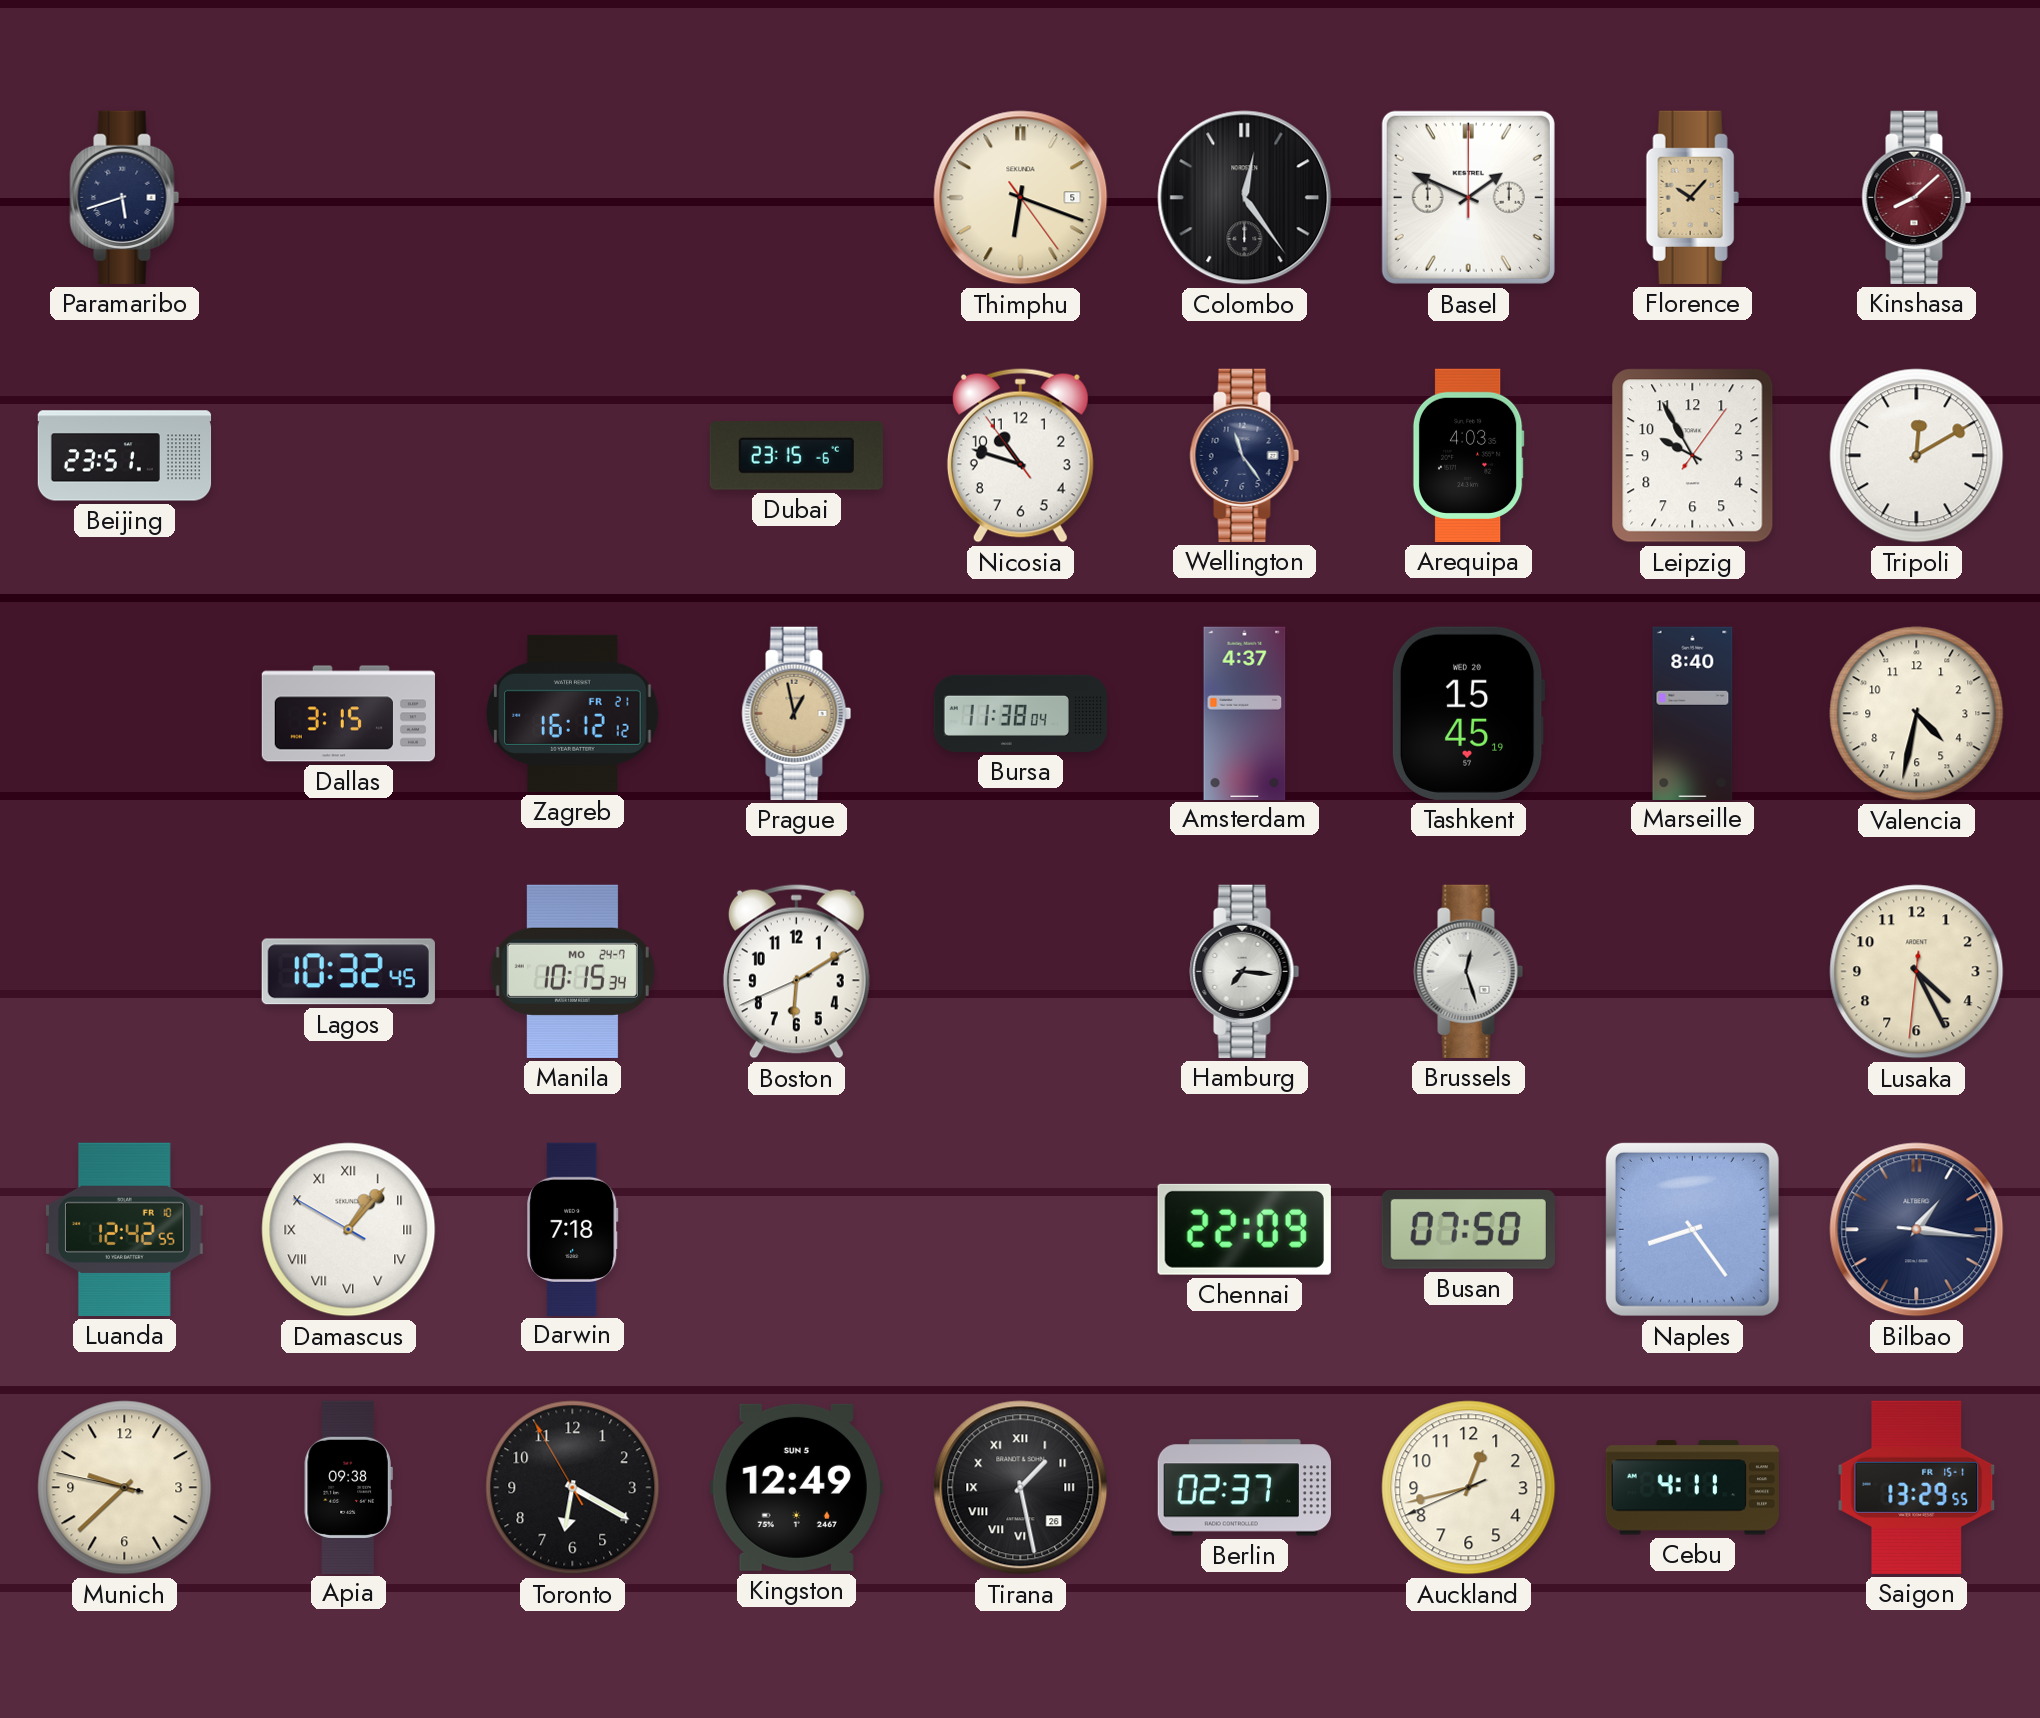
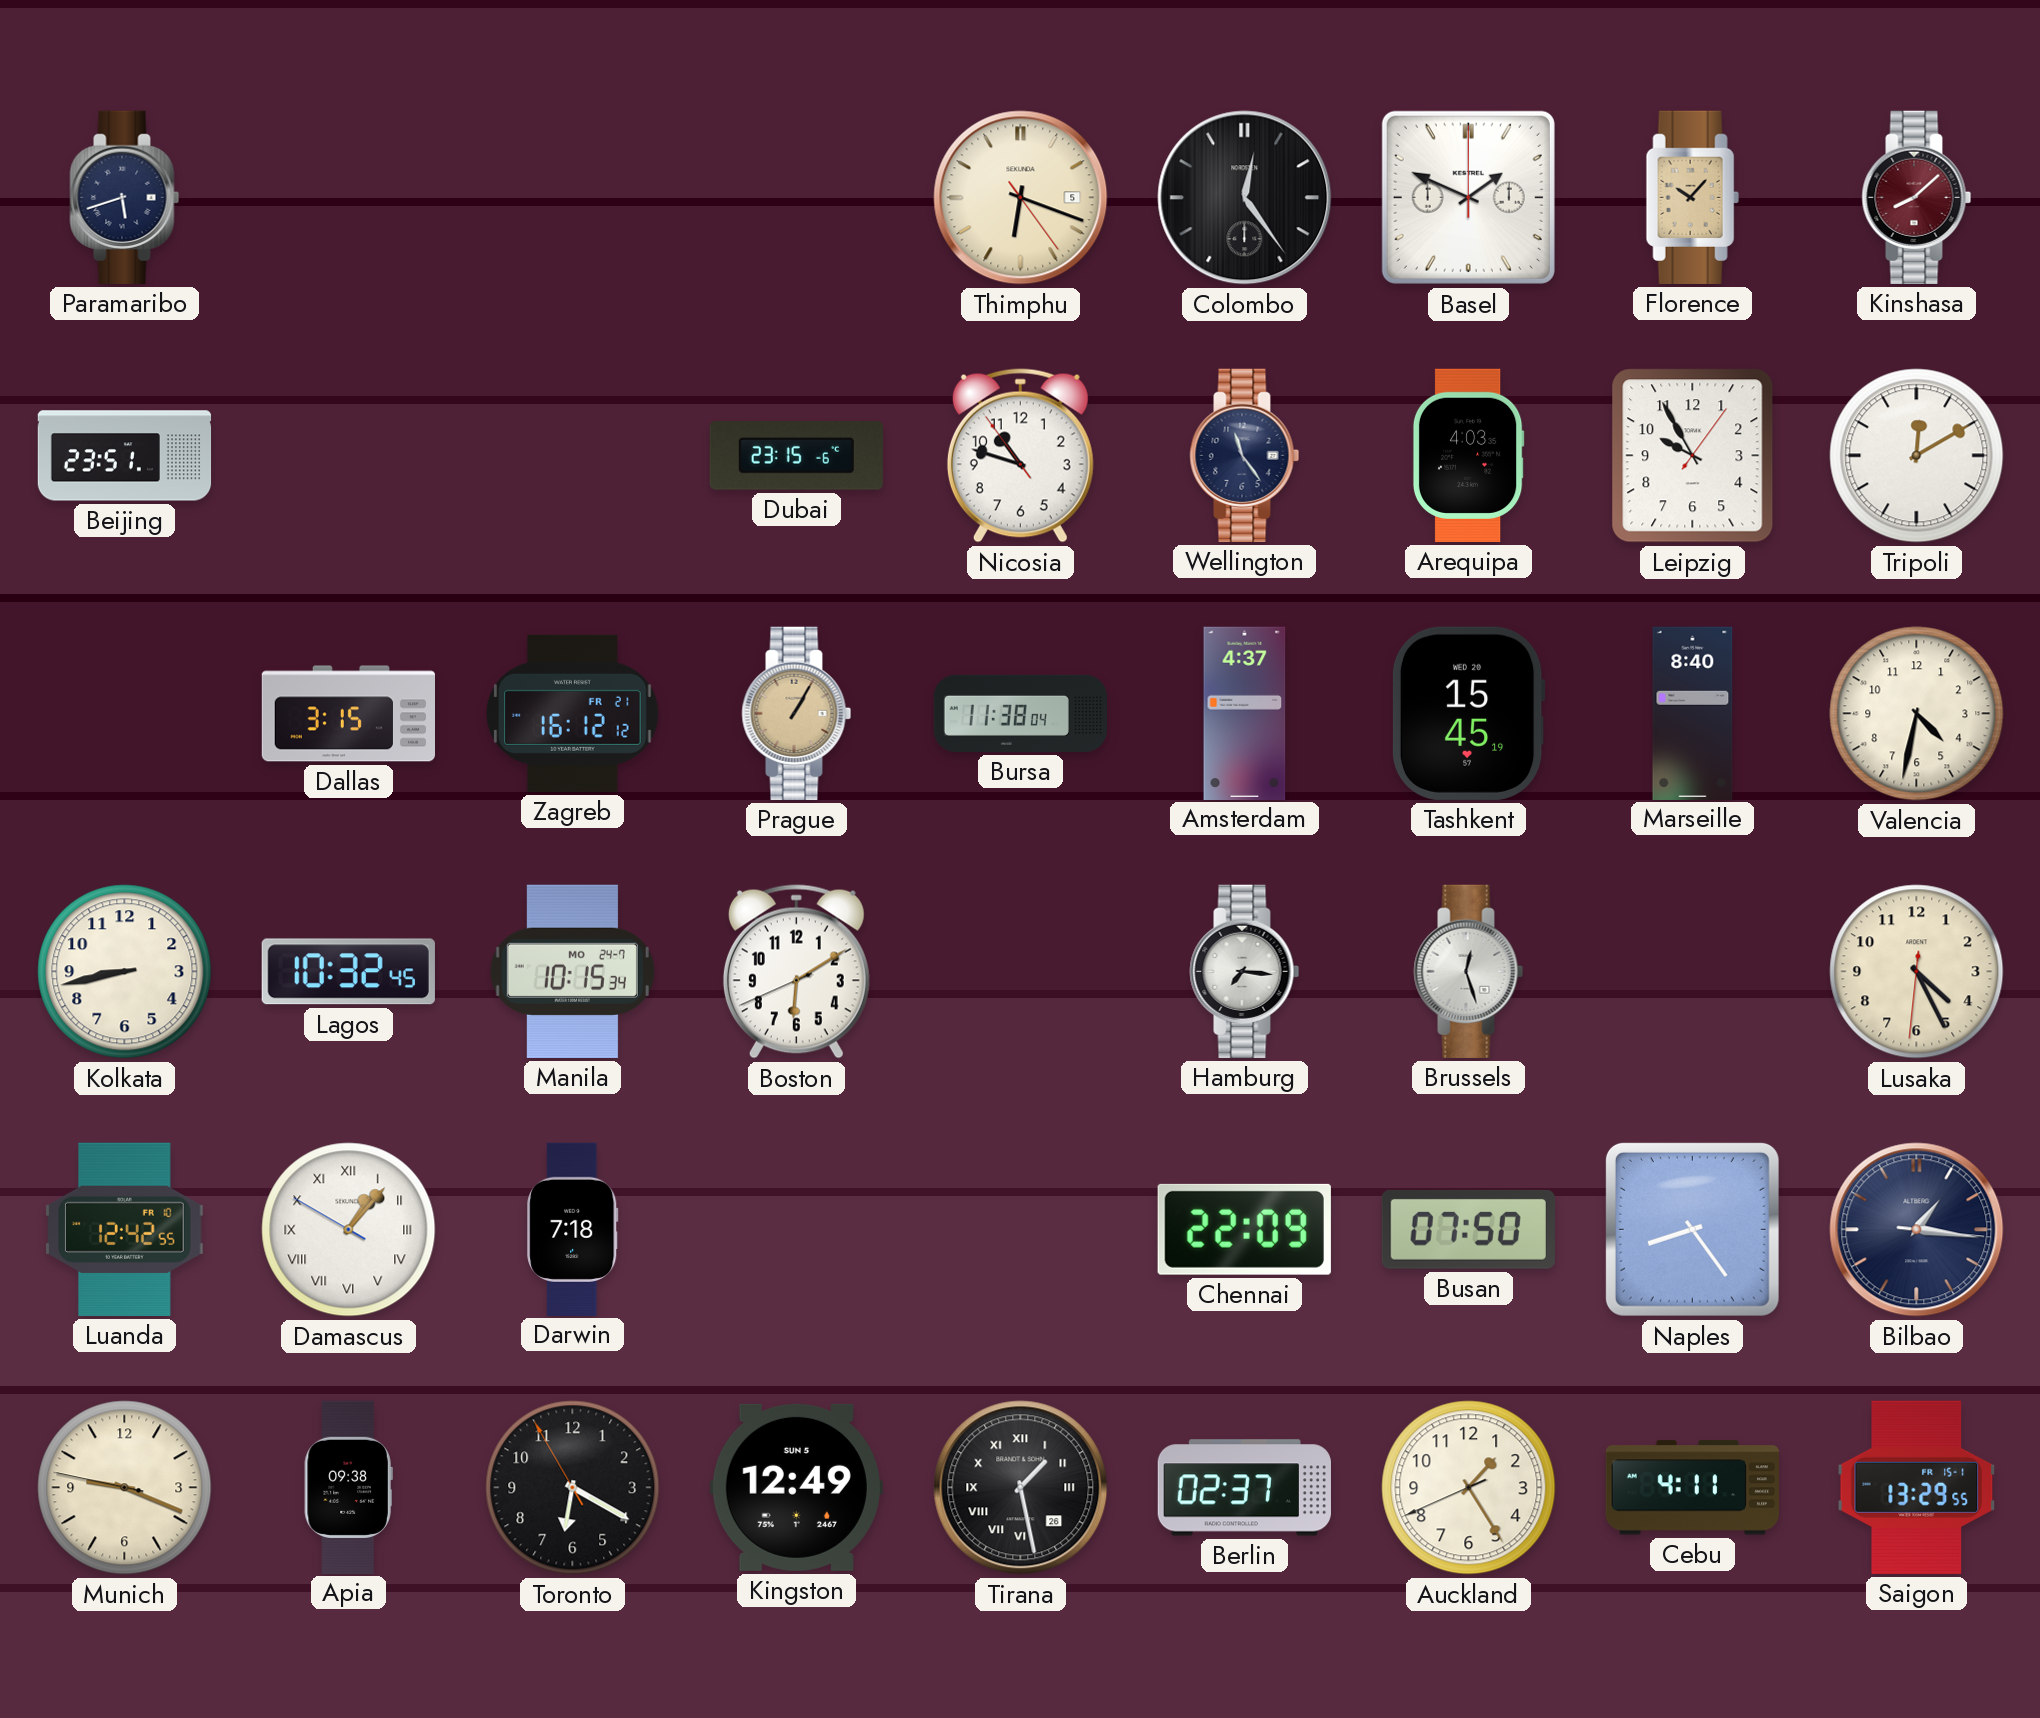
Prague: 12:58 -> 1:05
Kolkata: none -> 8:43
Munich: 9:37 -> 9:18
Auckland: 12:42 -> 1:24
